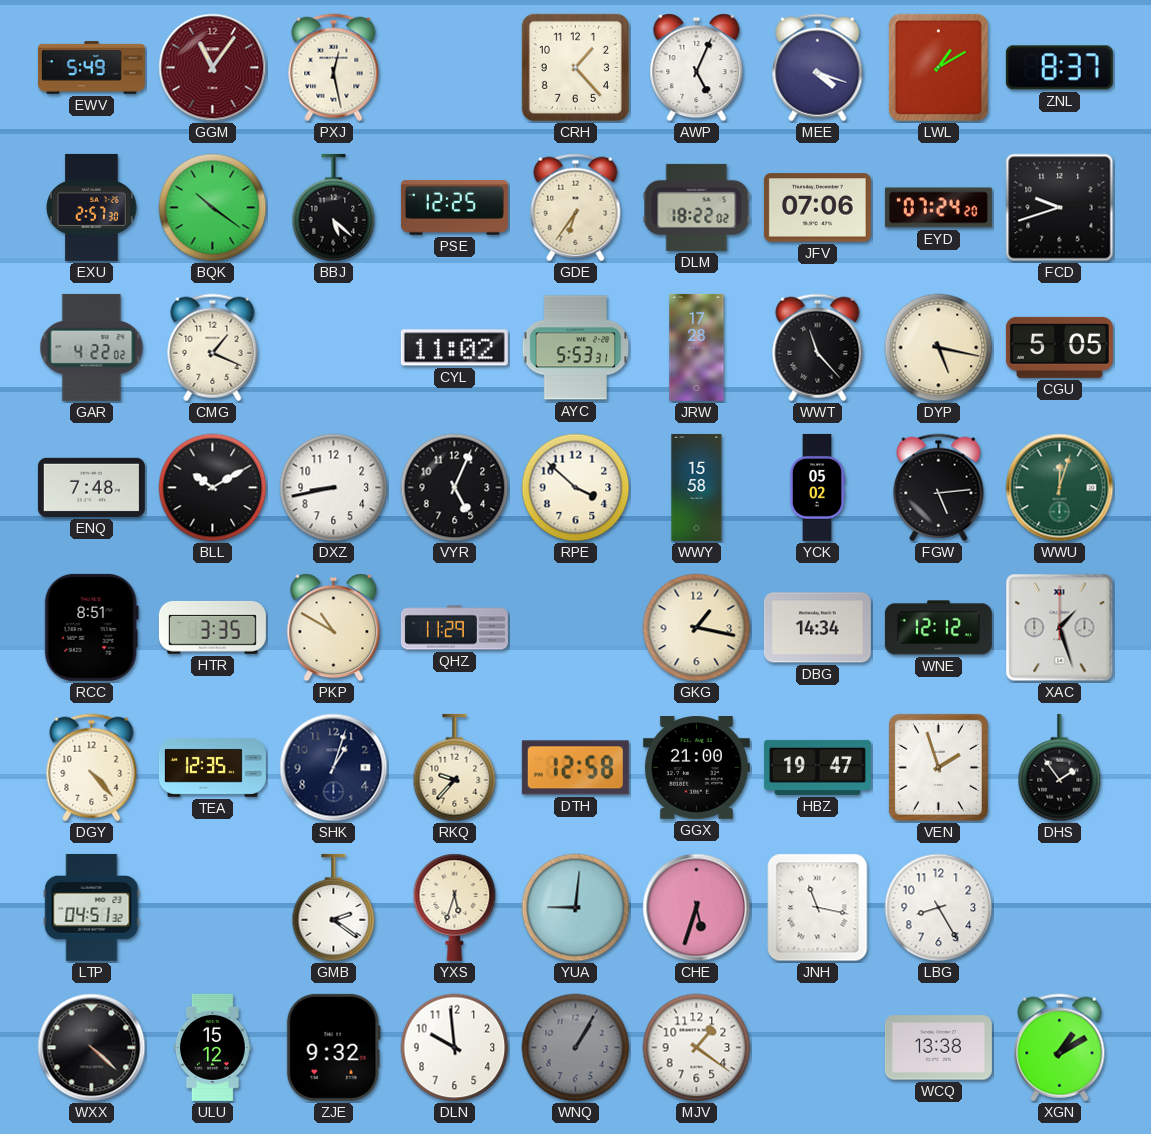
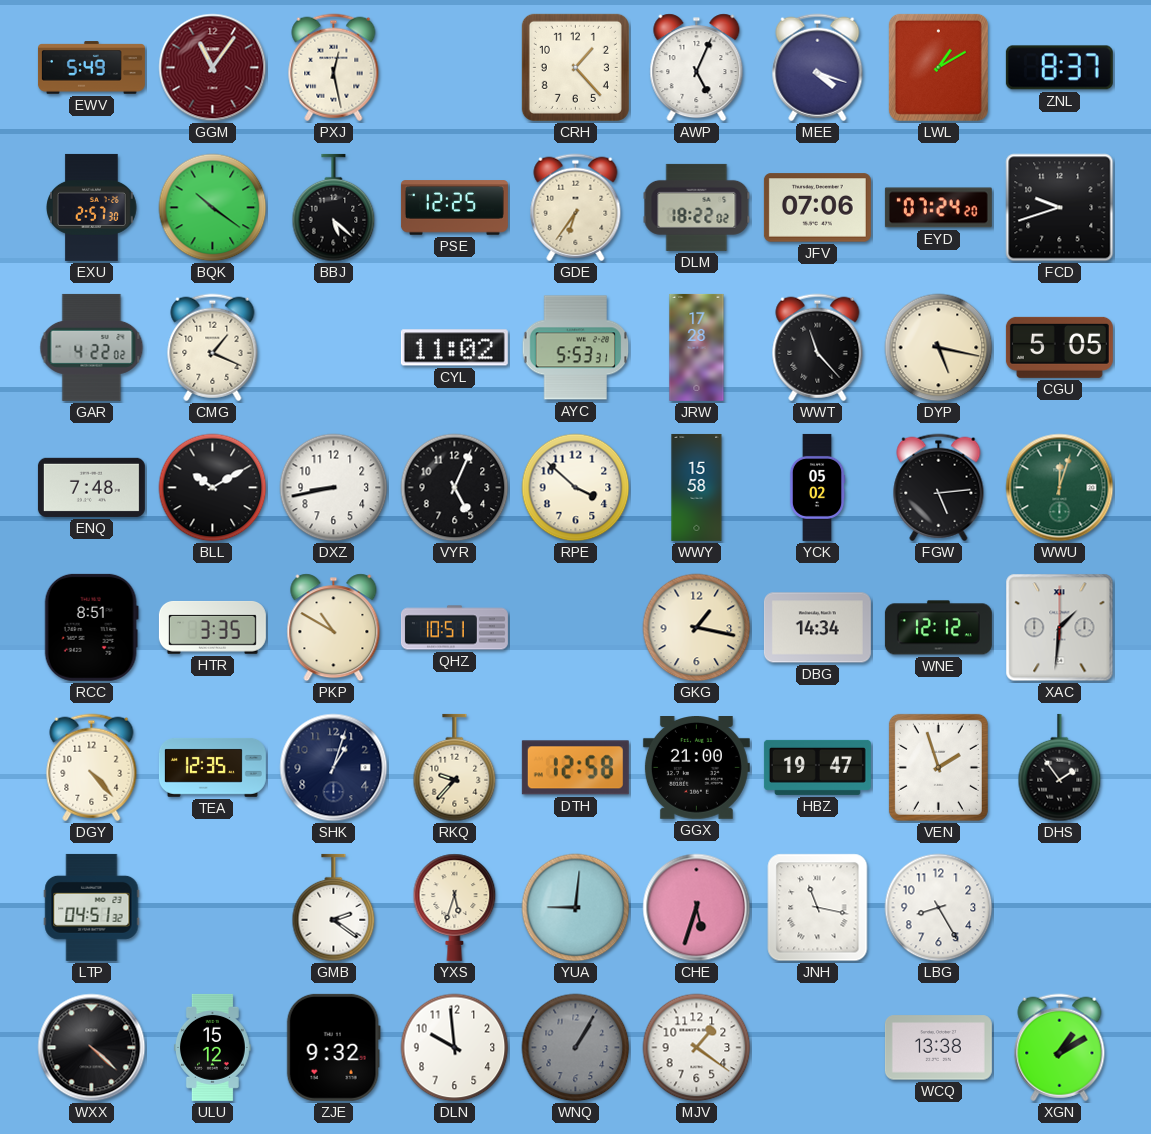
QHZ: 11:29 -> 10:51
XAC: 1:27 -> 1:31
